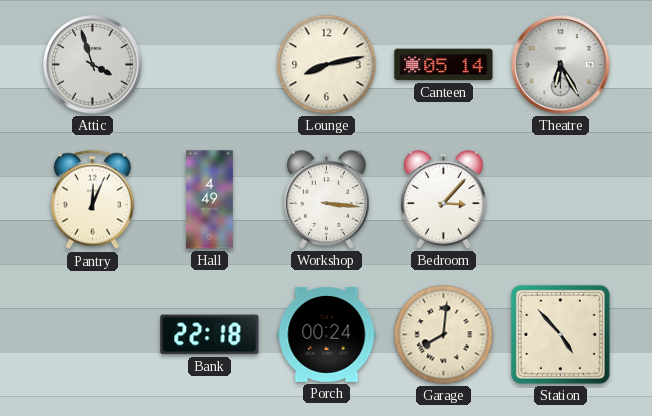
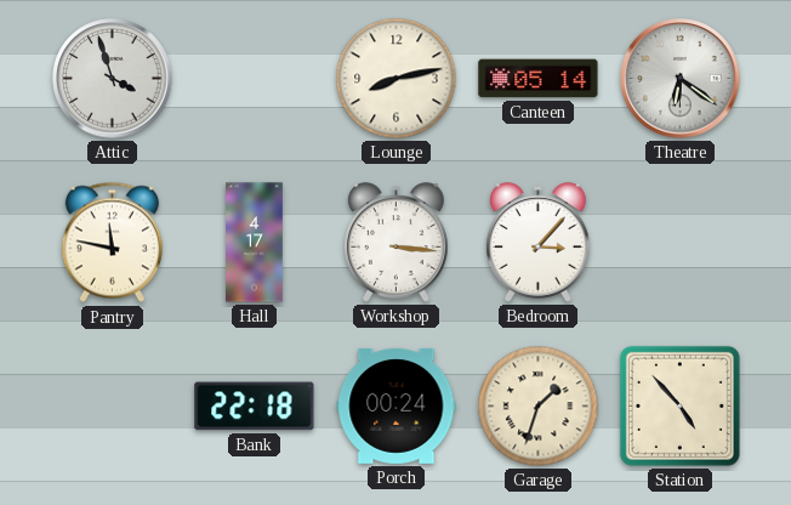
Theatre: 6:25 -> 6:21
Pantry: 12:04 -> 11:47
Hall: 4:49 -> 4:17
Garage: 8:01 -> 1:33
